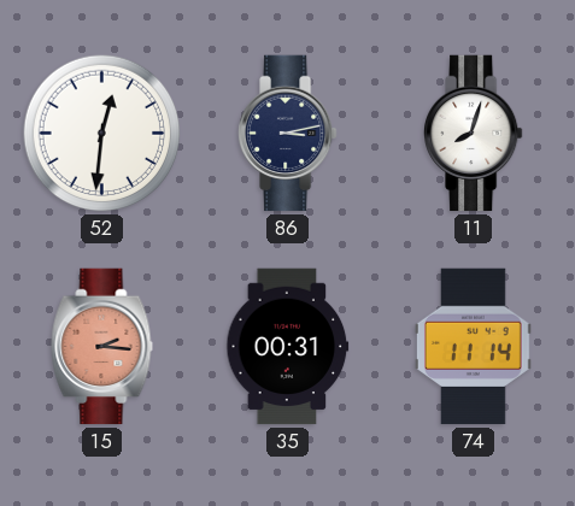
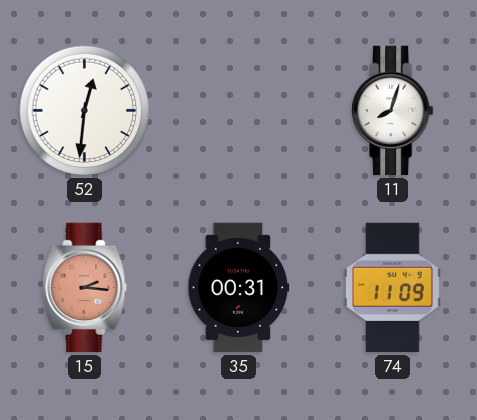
86: 3:13 -> none
74: 11:14 -> 11:09
